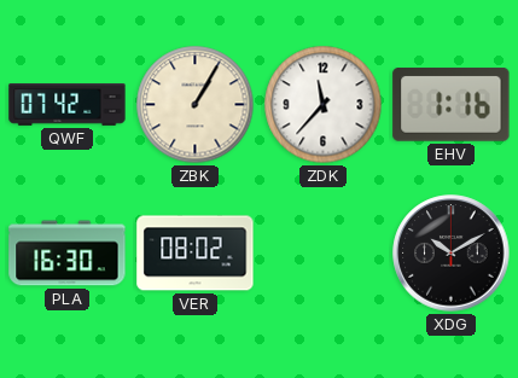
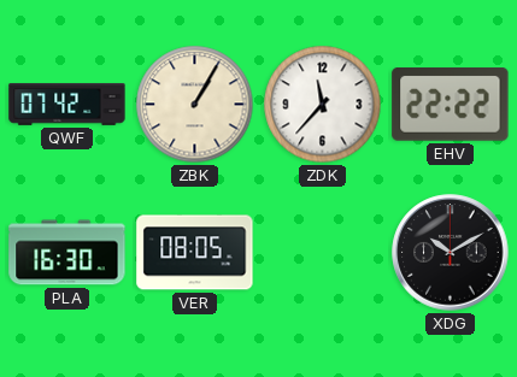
EHV: 1:16 -> 22:22
VER: 08:02 -> 08:05
